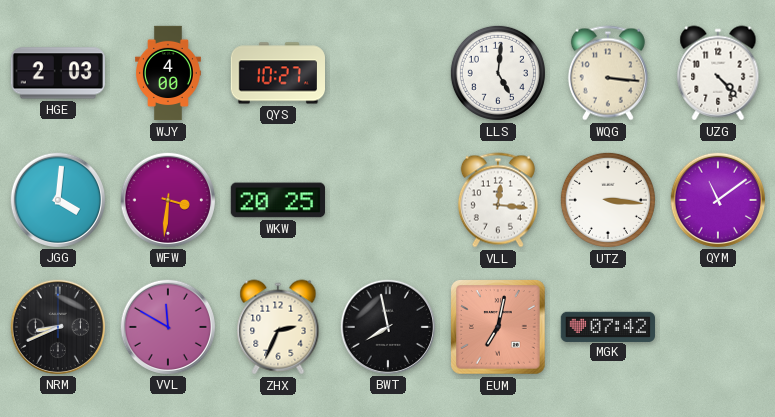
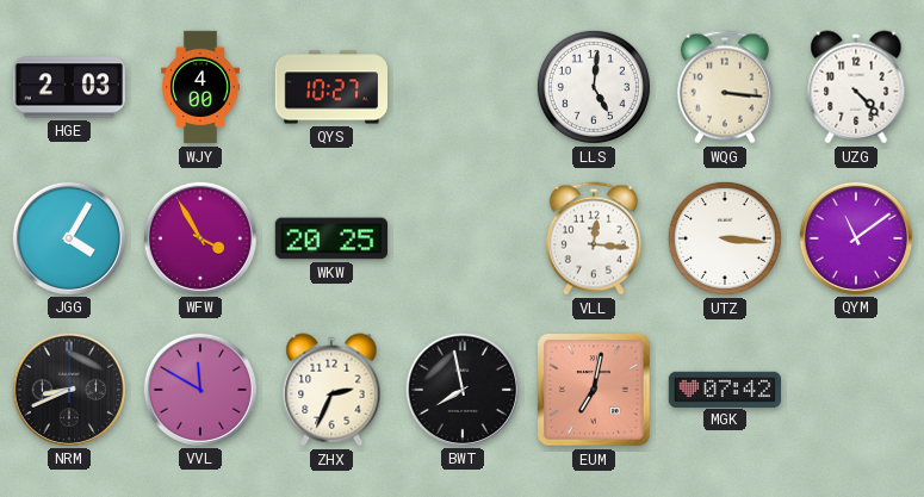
JGG: 4:01 -> 4:05
WFW: 3:31 -> 3:55
